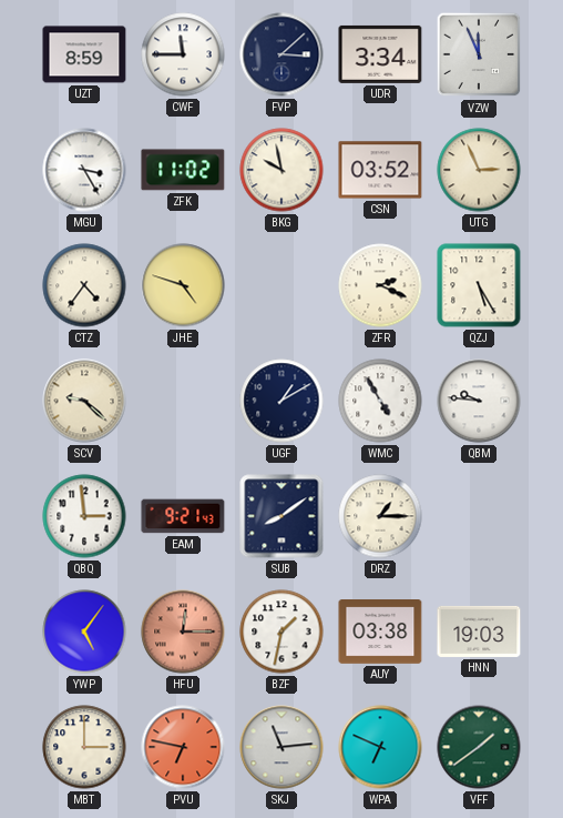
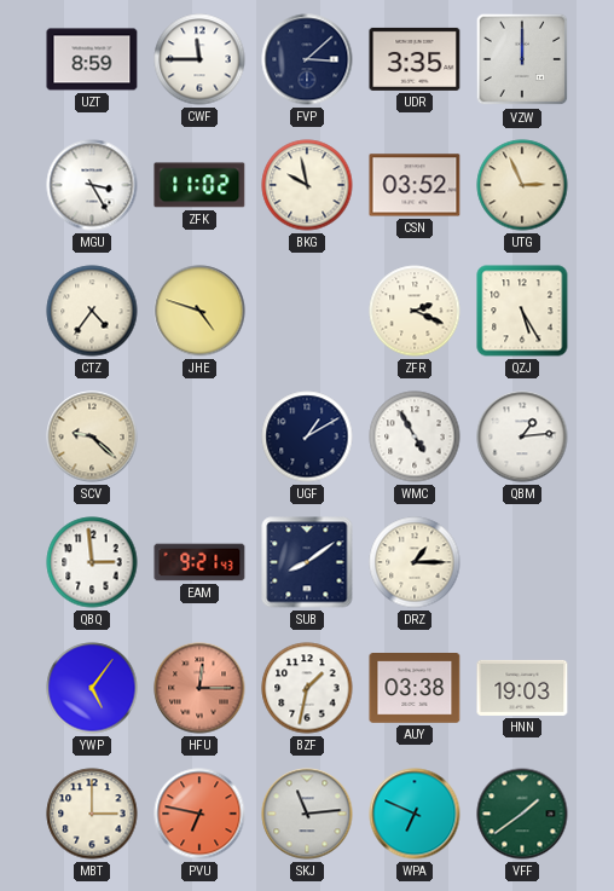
UDR: 3:34 -> 3:35
VZW: 11:56 -> 12:00
QBM: 9:46 -> 1:14
